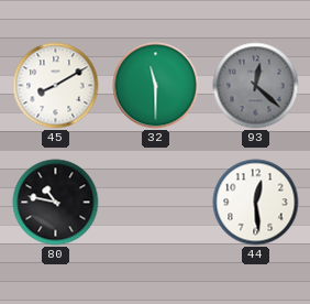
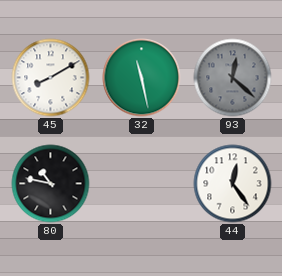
32: 11:30 -> 11:28
44: 12:29 -> 12:24
